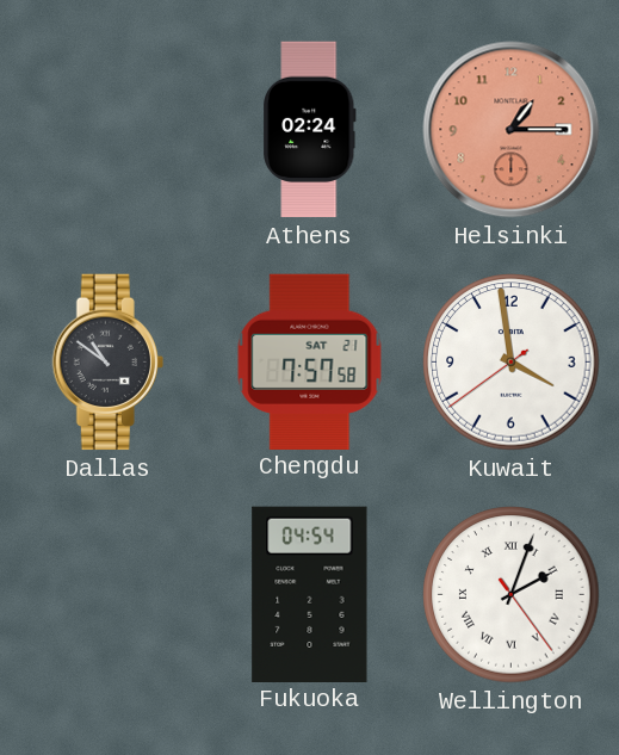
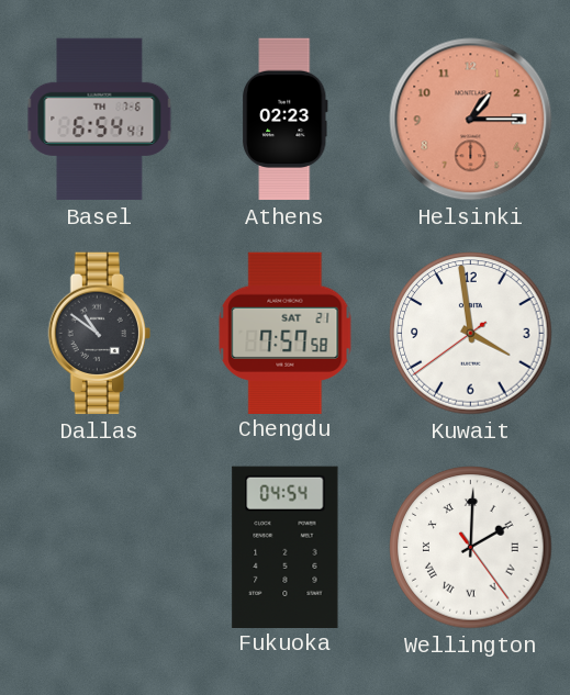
Basel: none -> 6:54
Athens: 02:24 -> 02:23
Wellington: 2:03 -> 2:00
